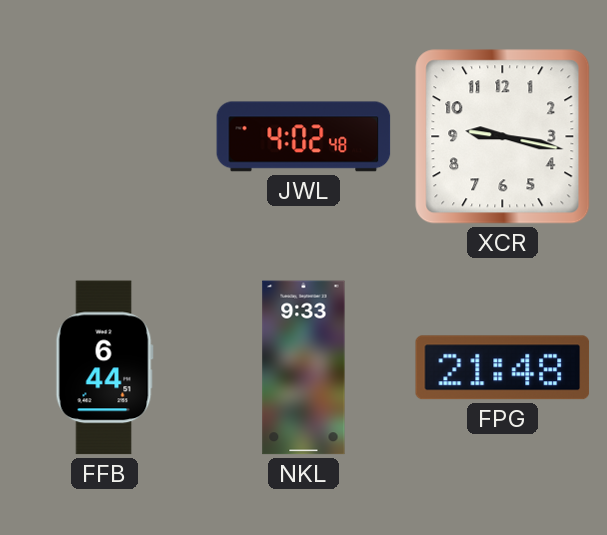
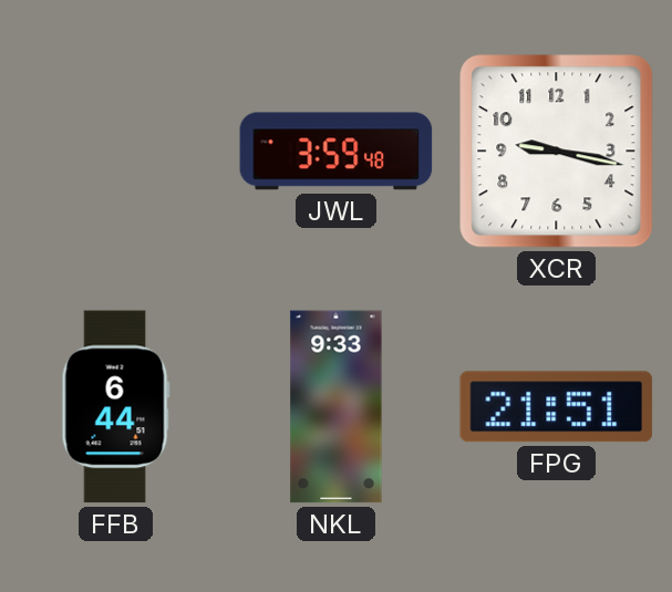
JWL: 4:02 -> 3:59
FPG: 21:48 -> 21:51
